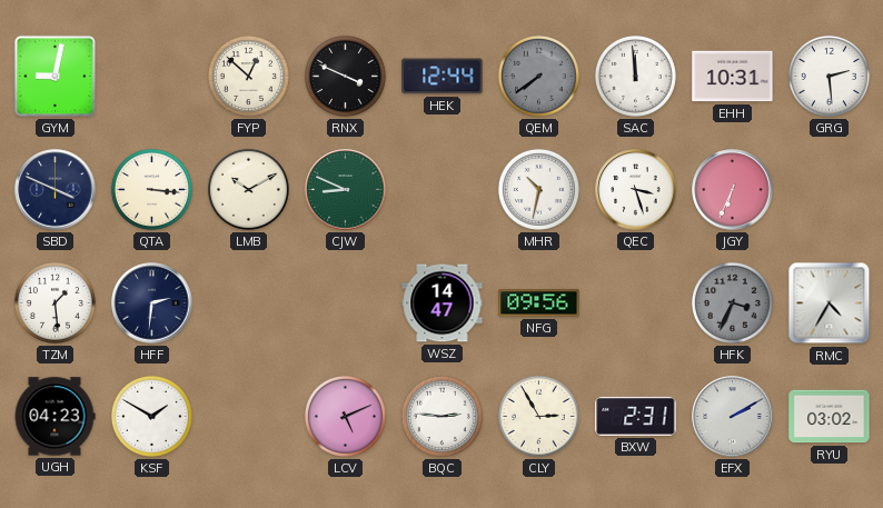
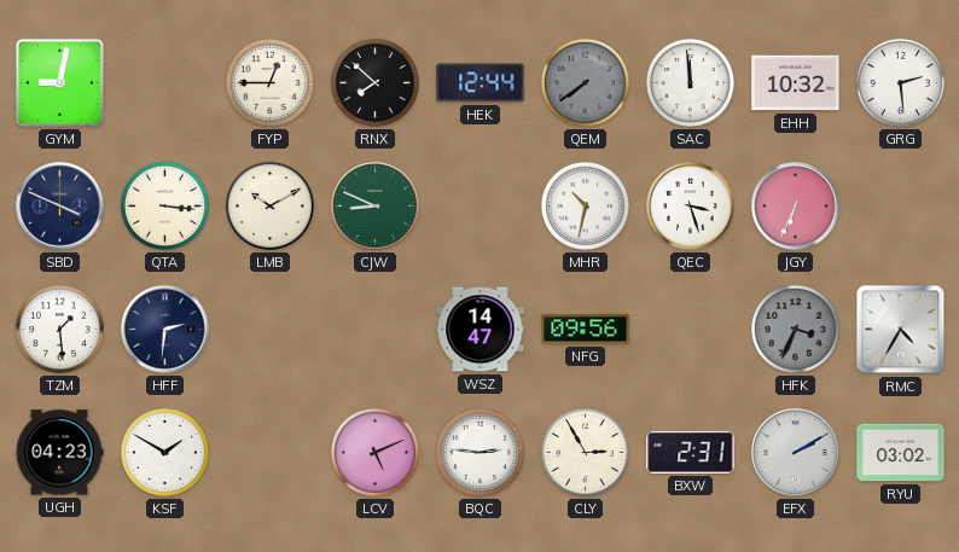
FYP: 12:52 -> 12:45
RNX: 3:49 -> 7:52
EHH: 10:31 -> 10:32
